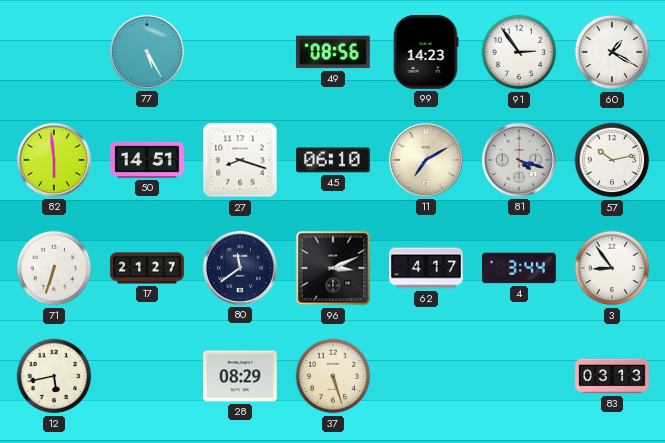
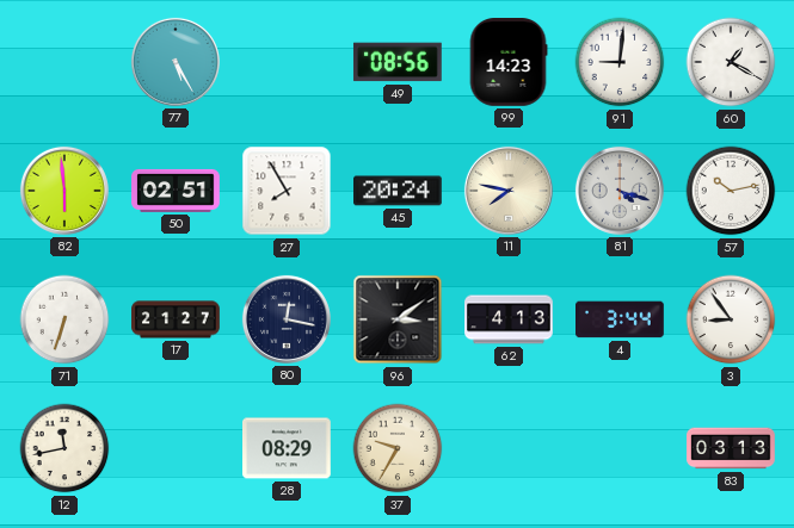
91: 2:54 -> 9:01
50: 14:51 -> 02:51
27: 8:18 -> 7:55
45: 06:10 -> 20:24
11: 7:10 -> 7:47
80: 11:39 -> 12:17
96: 3:11 -> 3:09
62: 4:17 -> 4:13
12: 5:43 -> 11:43
37: 5:27 -> 9:35
